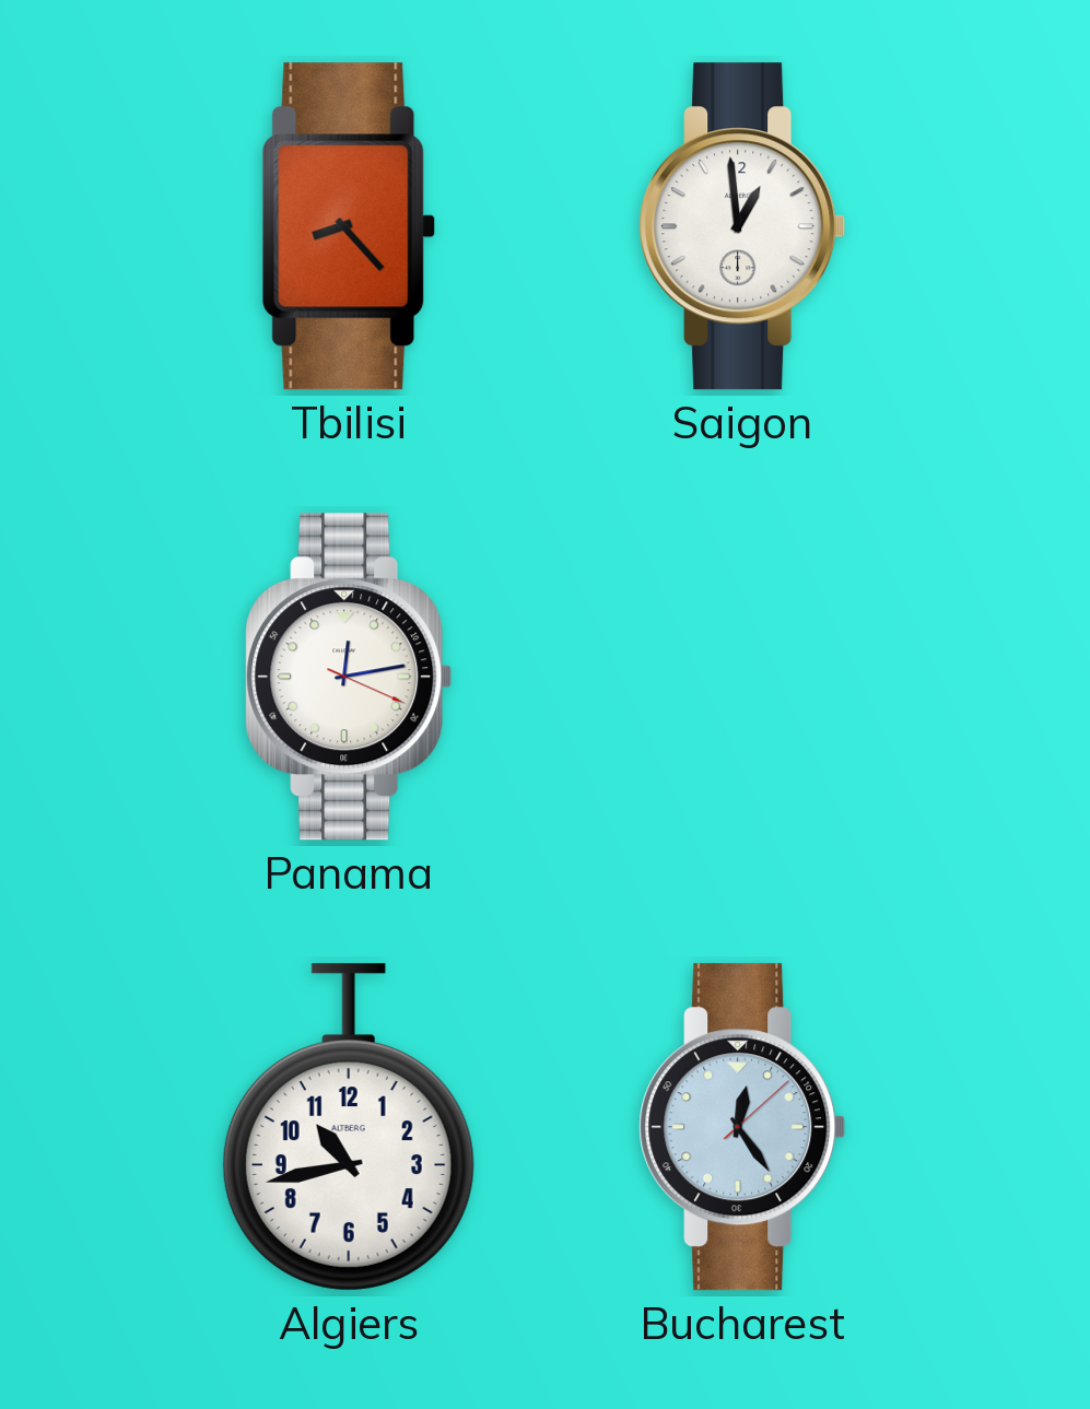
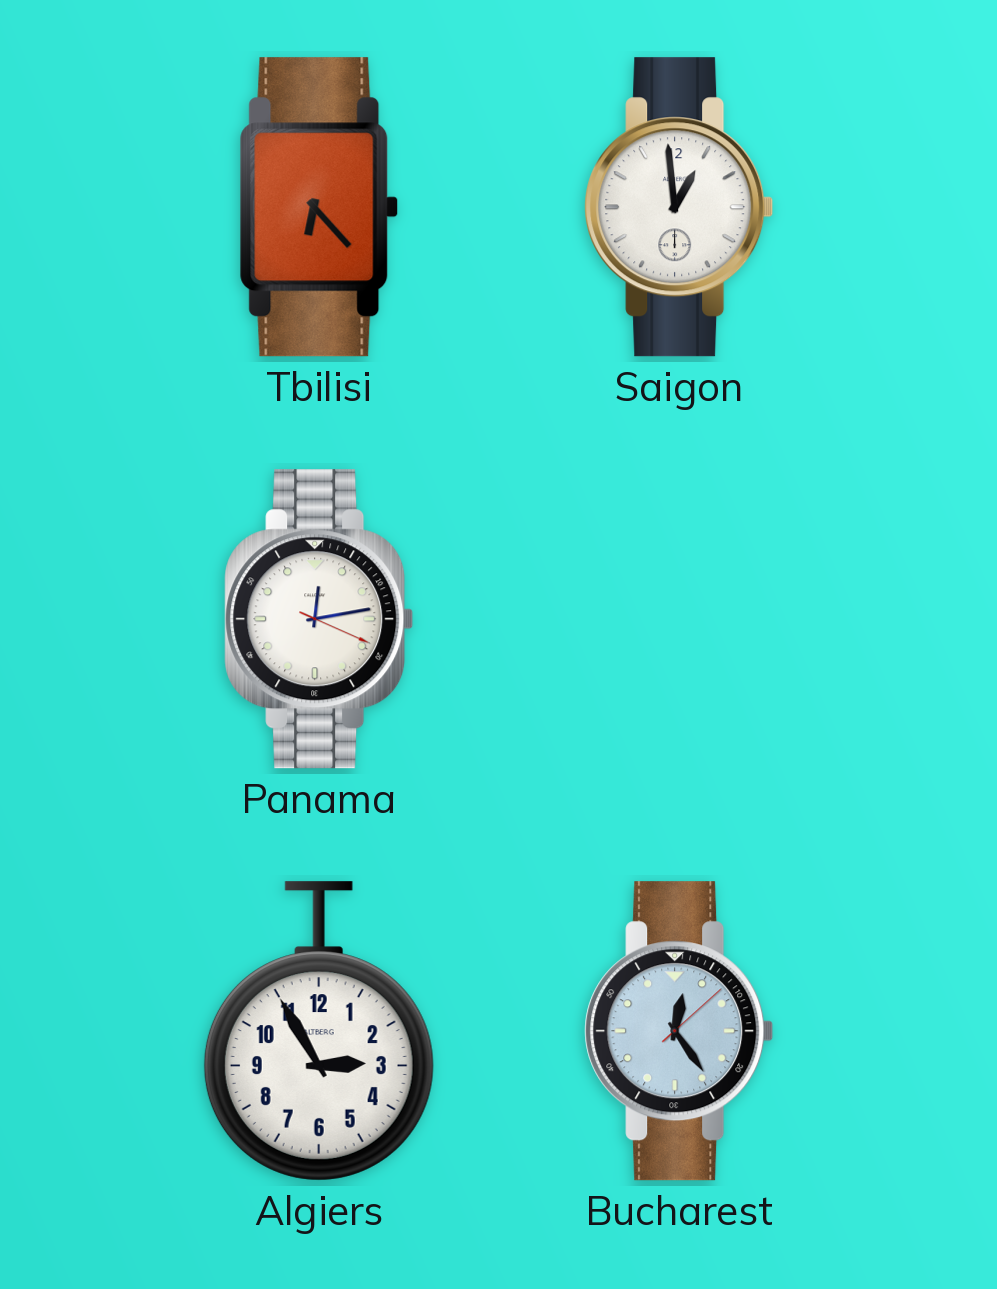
Tbilisi: 8:23 -> 6:23
Algiers: 10:43 -> 2:55
